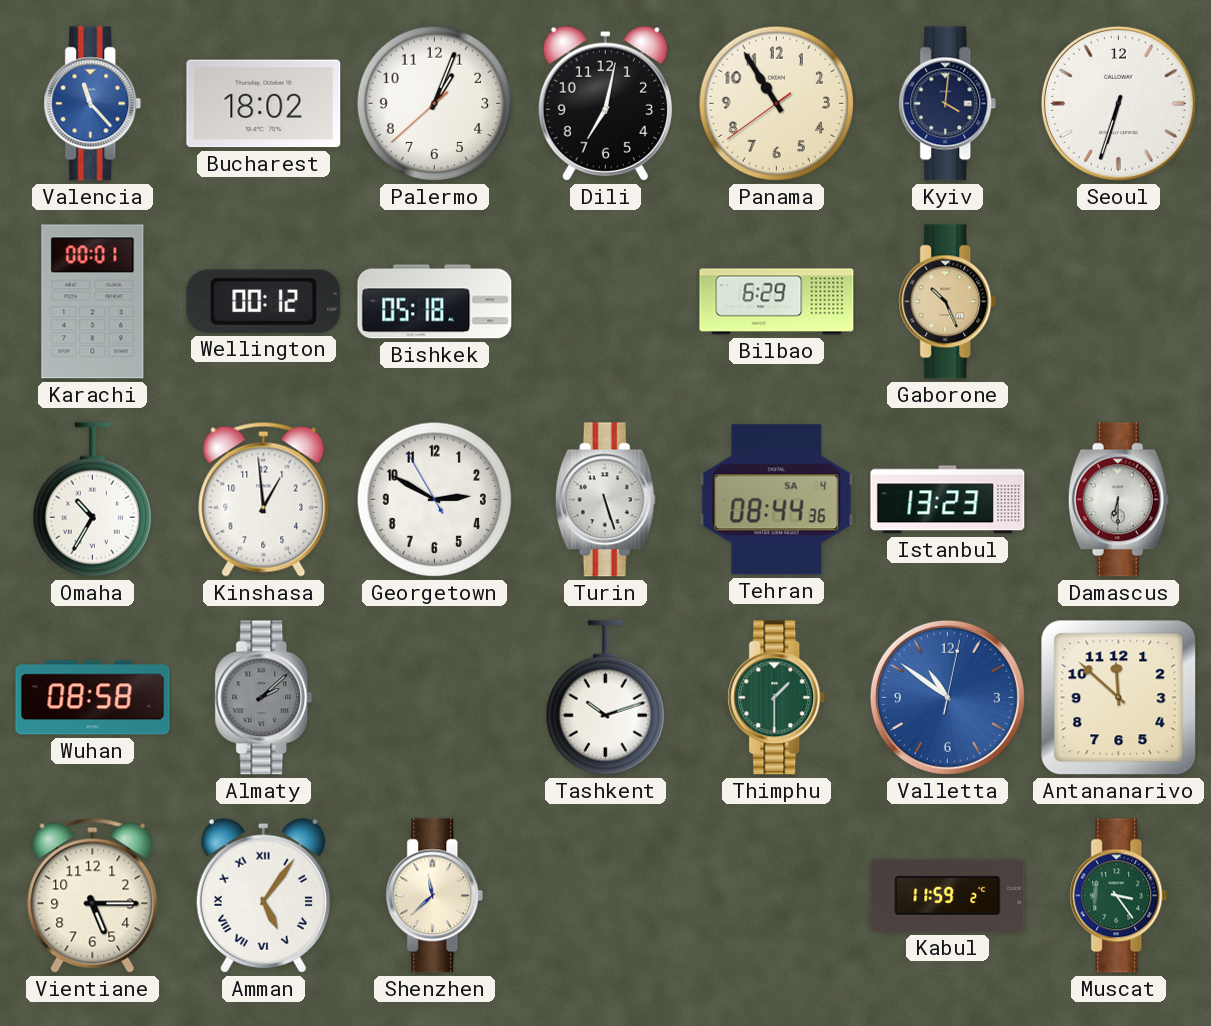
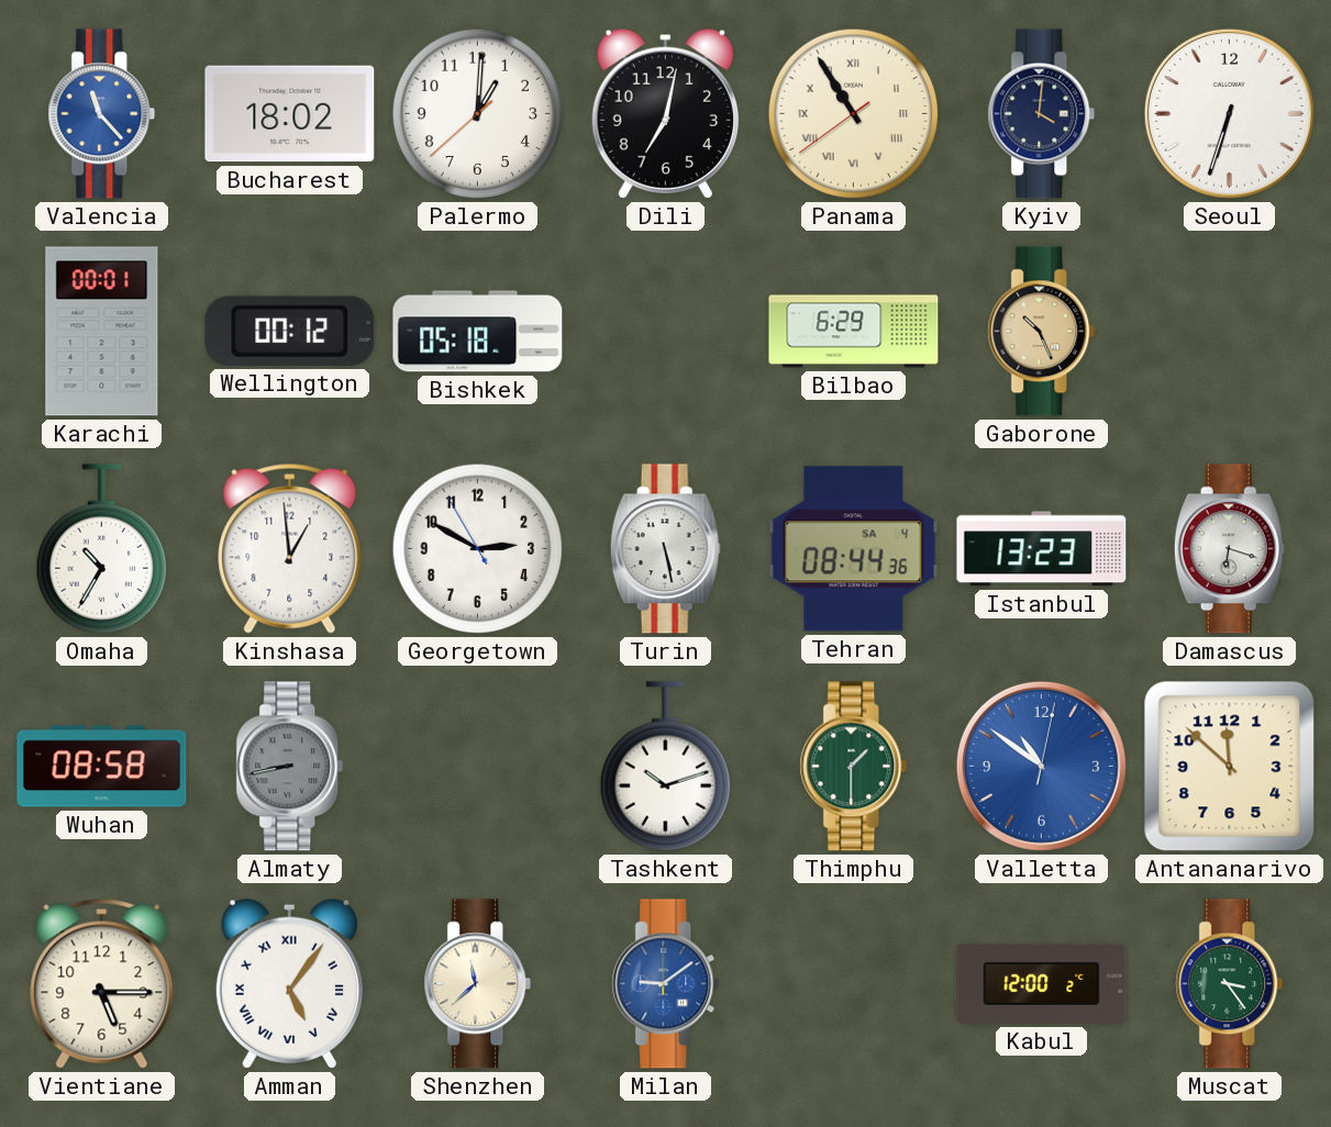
Palermo: 1:03 -> 1:00
Panama numerals: Arabic -> Roman
Turin: 5:27 -> 5:28
Damascus: 6:30 -> 6:18
Almaty: 2:08 -> 8:43
Milan: none -> 9:09
Kabul: 11:59 -> 12:00
